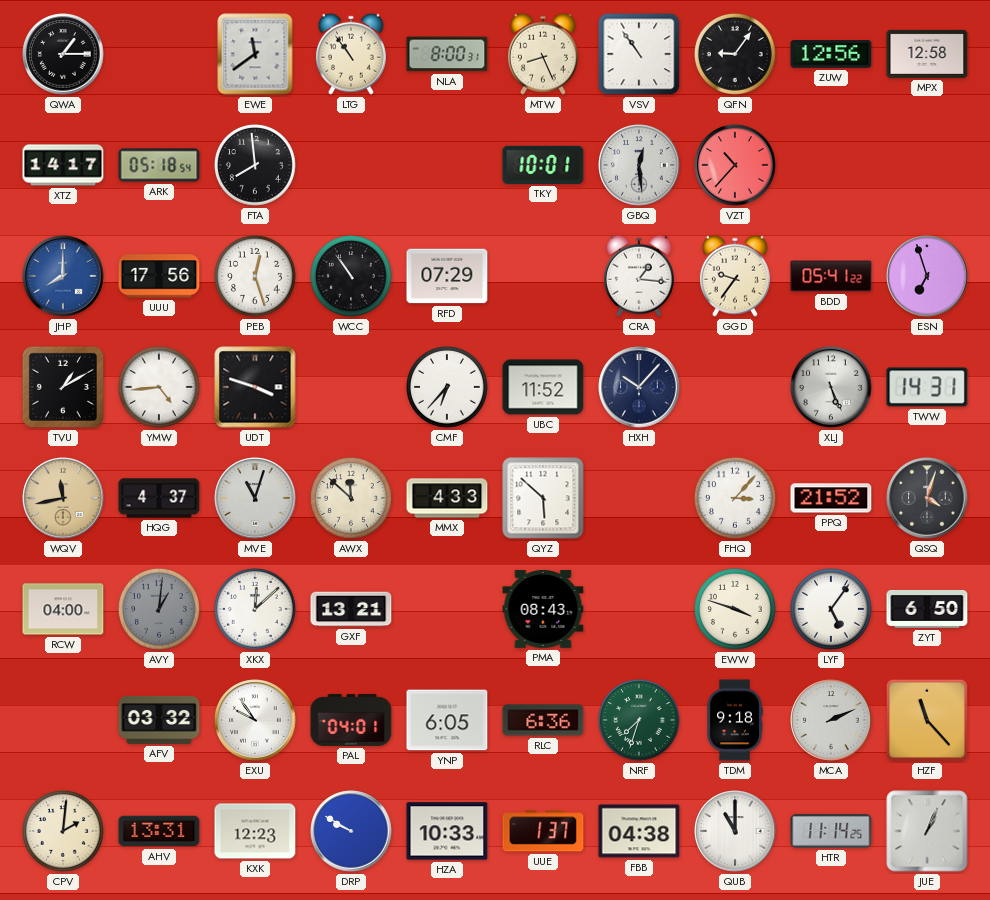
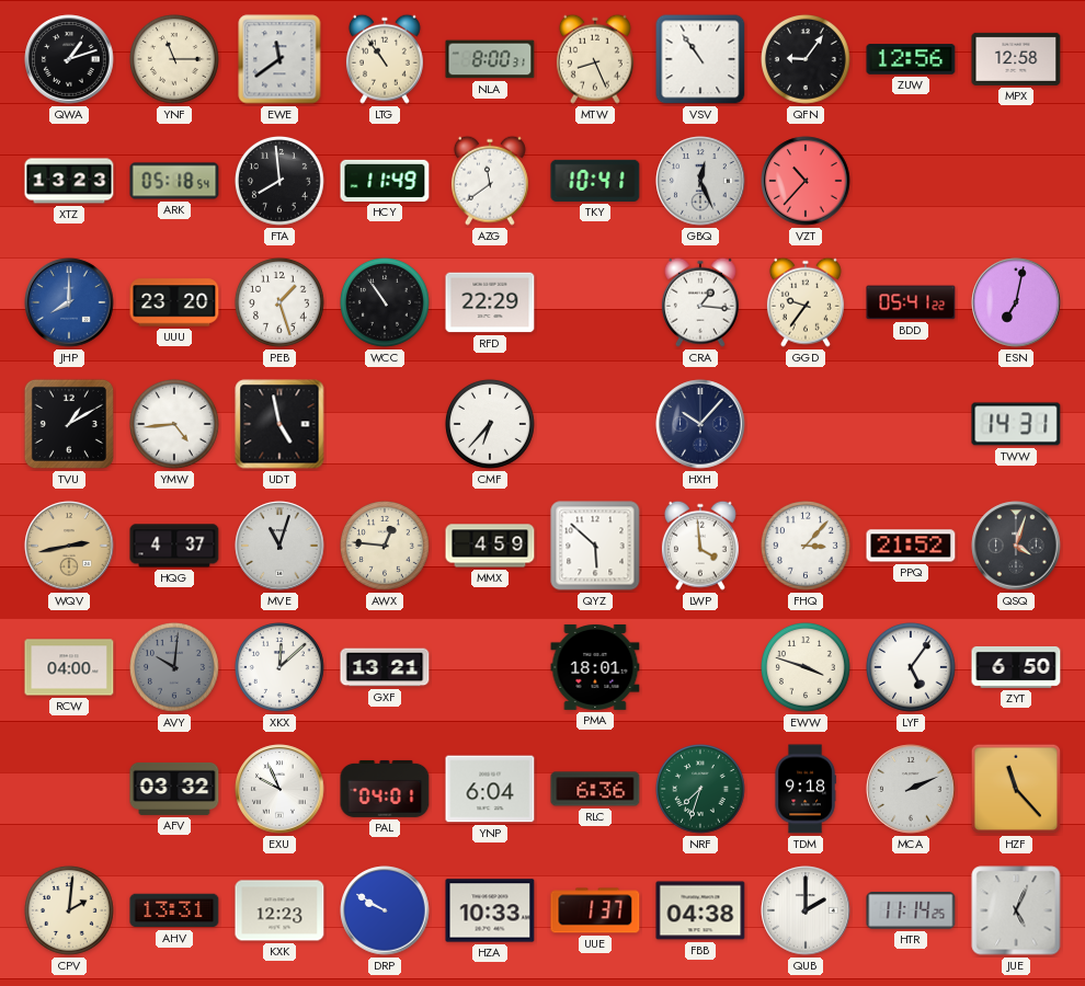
QWA: 1:15 -> 1:12
YNF: none -> 11:15
XTZ: 14:17 -> 13:23
HCY: none -> 11:49
AZG: none -> 11:39
TKY: 10:01 -> 10:41
GBQ: 12:29 -> 12:26
UUU: 17:56 -> 23:20
PEB: 12:27 -> 1:27
RFD: 07:29 -> 22:29
ESN: 6:57 -> 7:02
UDT: 3:48 -> 4:58
UBC: 11:52 -> none
XLJ: 5:26 -> none
WQV: 11:43 -> 2:43
AWX: 11:52 -> 12:46
MMX: 4:33 -> 4:59
LWP: none -> 3:59
AVY: 1:01 -> 10:01
PMA: 08:43 -> 18:01
EXU: 9:54 -> 9:56
YNP: 6:05 -> 6:04
QUB: 11:00 -> 2:00
JUE: 1:04 -> 5:04
